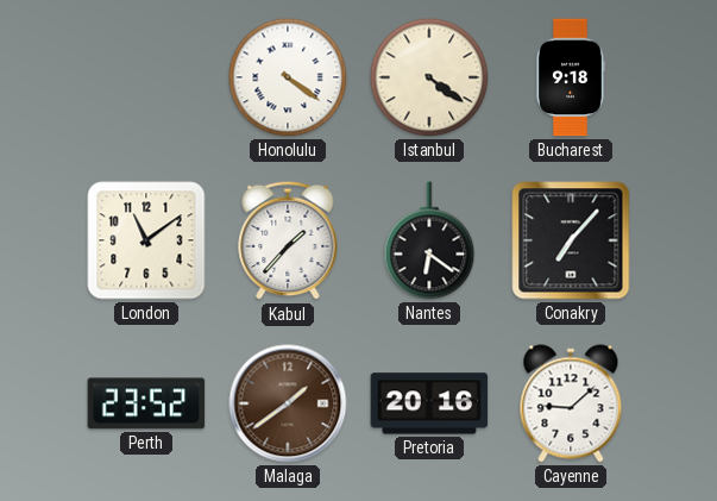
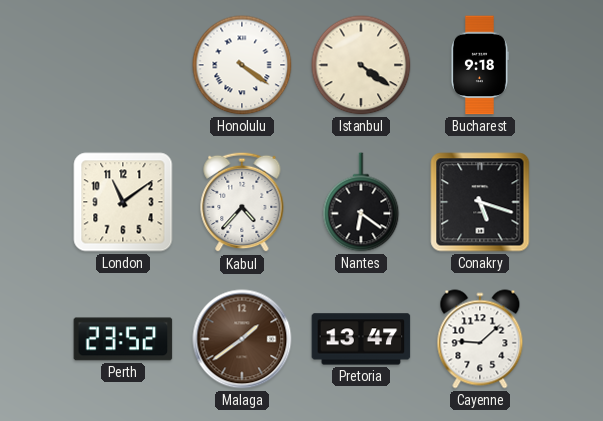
Kabul: 1:37 -> 4:37
Conakry: 7:07 -> 5:18
Pretoria: 20:16 -> 13:47
